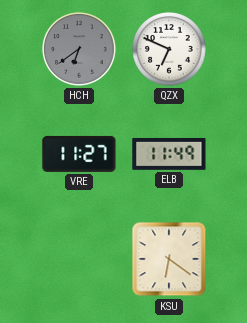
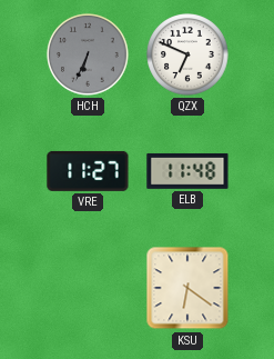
HCH: 6:39 -> 6:34
ELB: 11:49 -> 11:48
